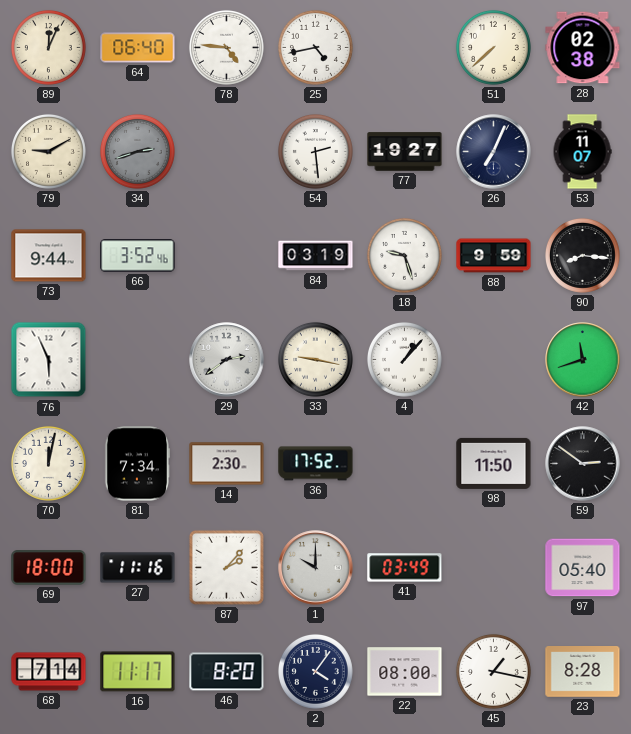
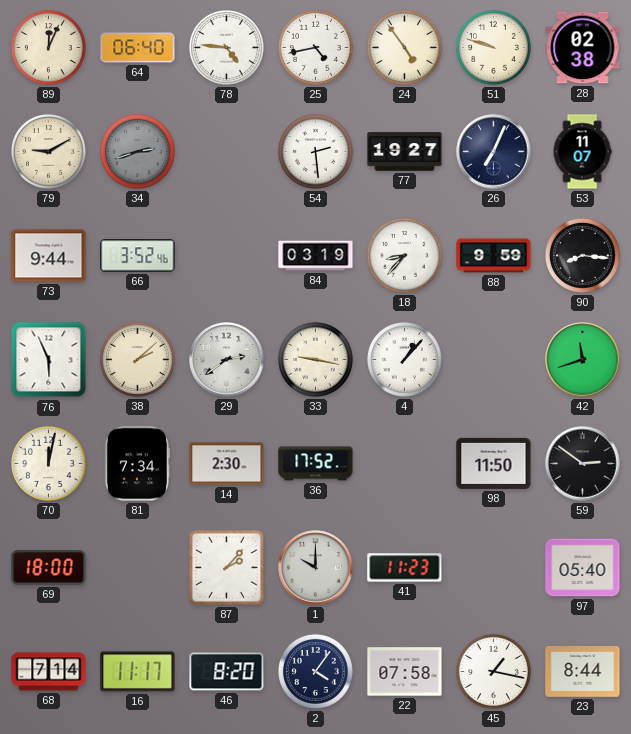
24: none -> 4:54
51: 7:38 -> 9:48
18: 9:27 -> 8:37
38: none -> 2:08
27: 11:16 -> none
41: 03:49 -> 11:23
22: 08:00 -> 07:58
23: 8:28 -> 8:44
